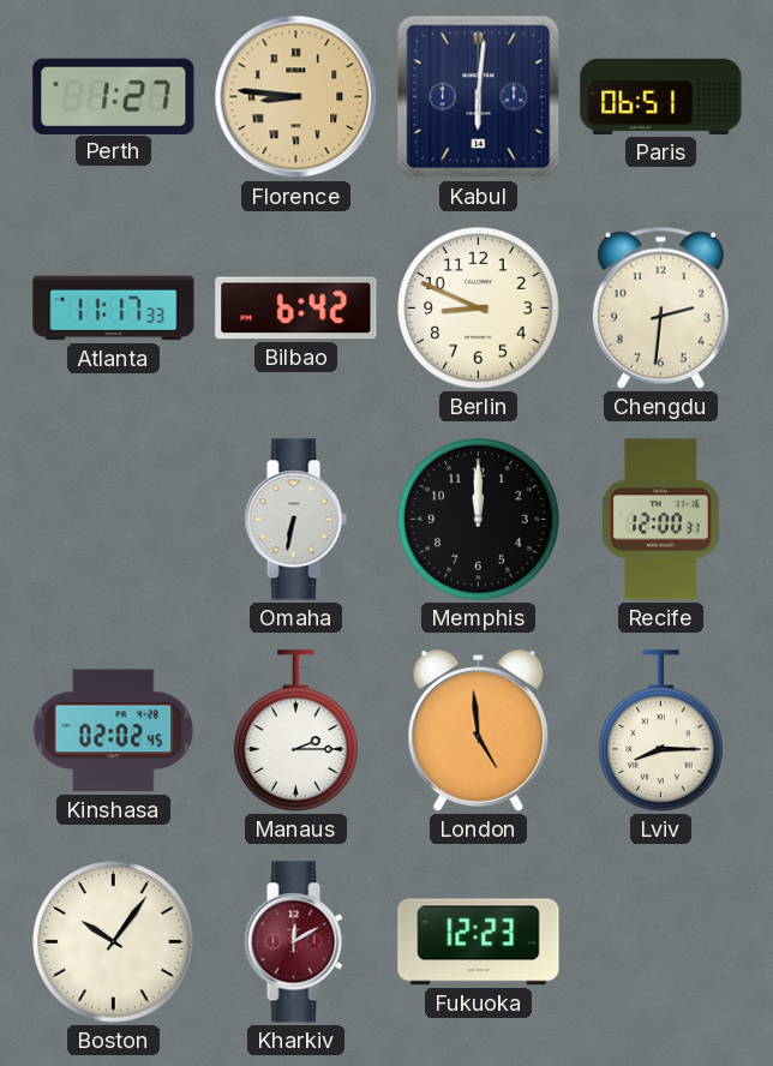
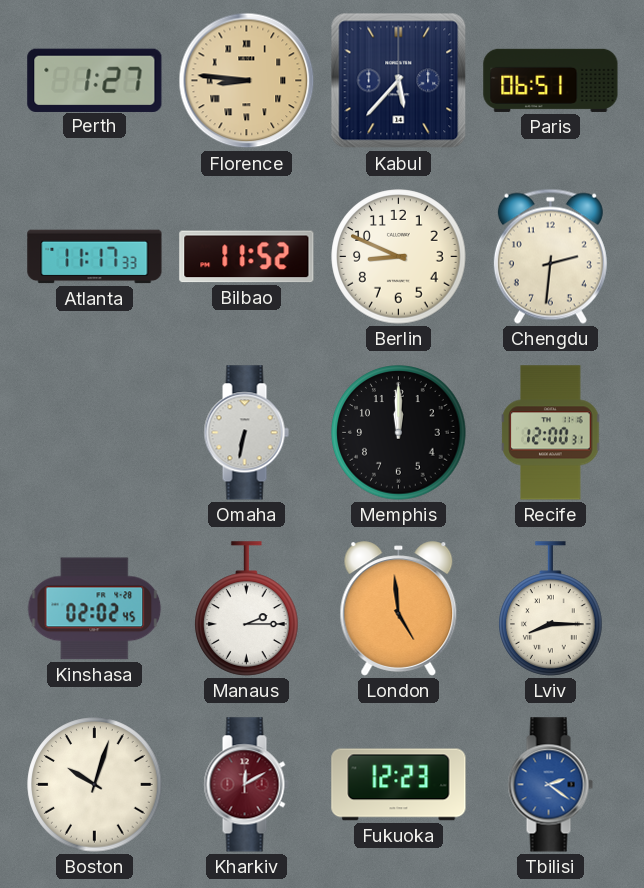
Kabul: 6:01 -> 5:37
Bilbao: 6:42 -> 11:52
Boston: 10:06 -> 10:03
Tbilisi: none -> 2:21
